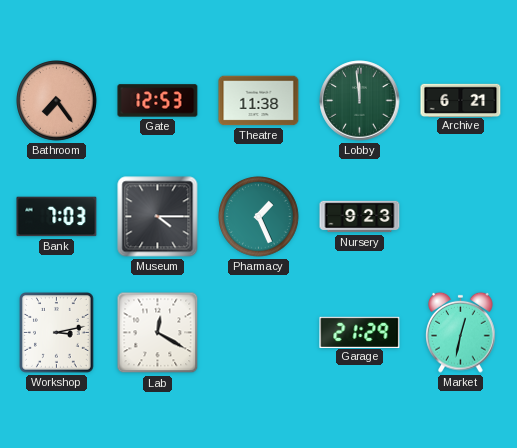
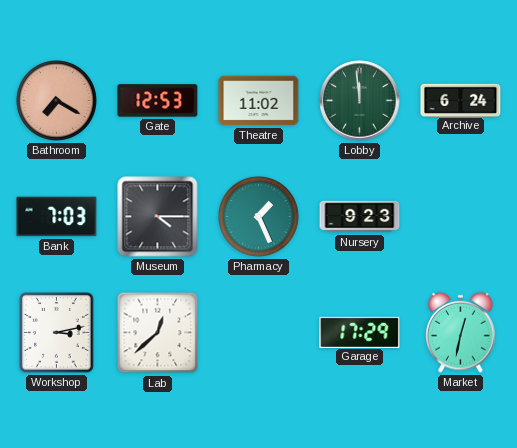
Bathroom: 7:24 -> 7:20
Theatre: 11:38 -> 11:02
Archive: 6:21 -> 6:24
Lab: 12:20 -> 12:38
Garage: 21:29 -> 17:29
